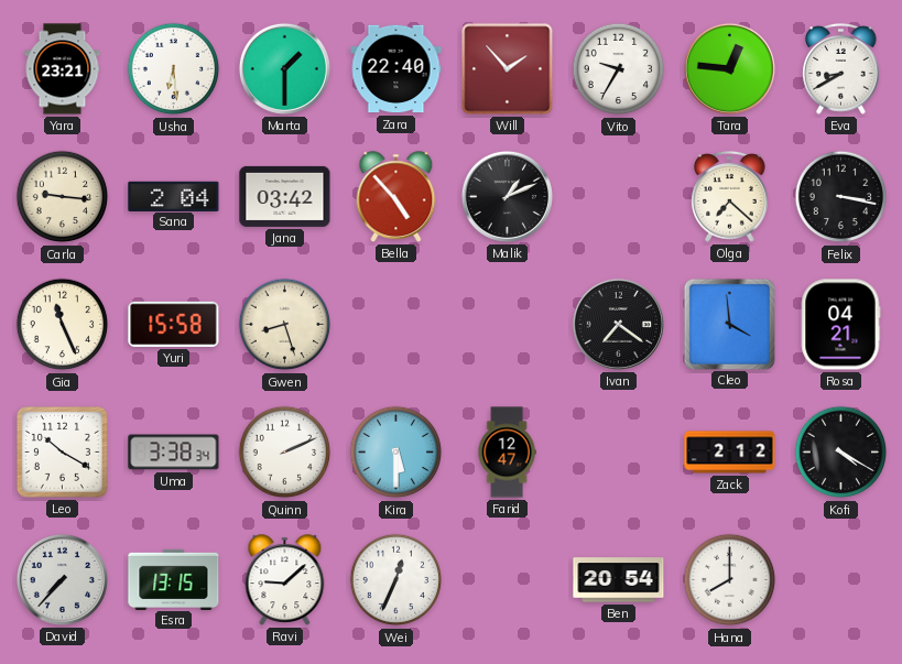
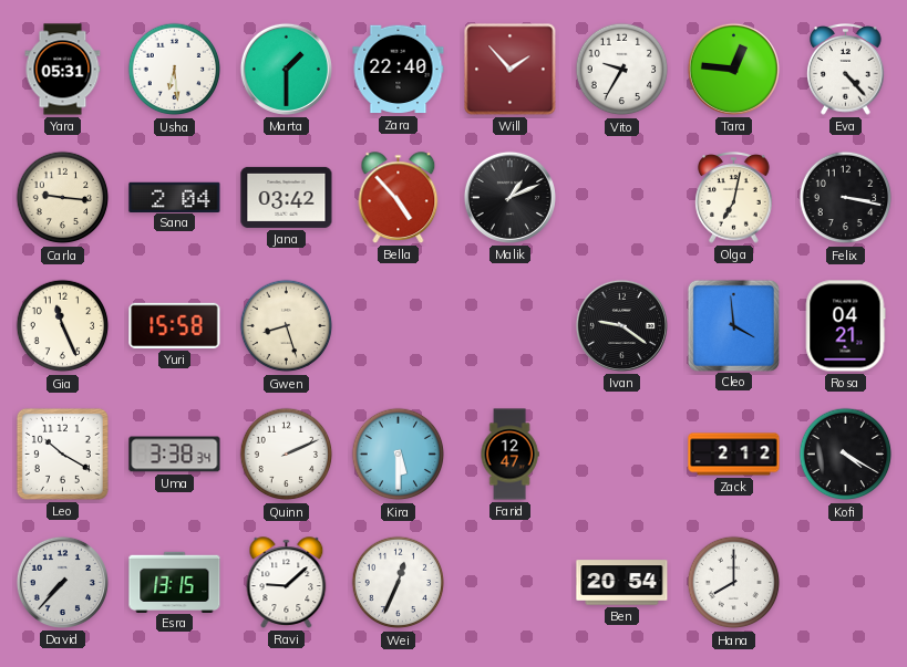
Yara: 23:21 -> 05:31
Eva: 8:40 -> 4:23
Olga: 7:22 -> 7:02
Ivan: 7:21 -> 9:21
